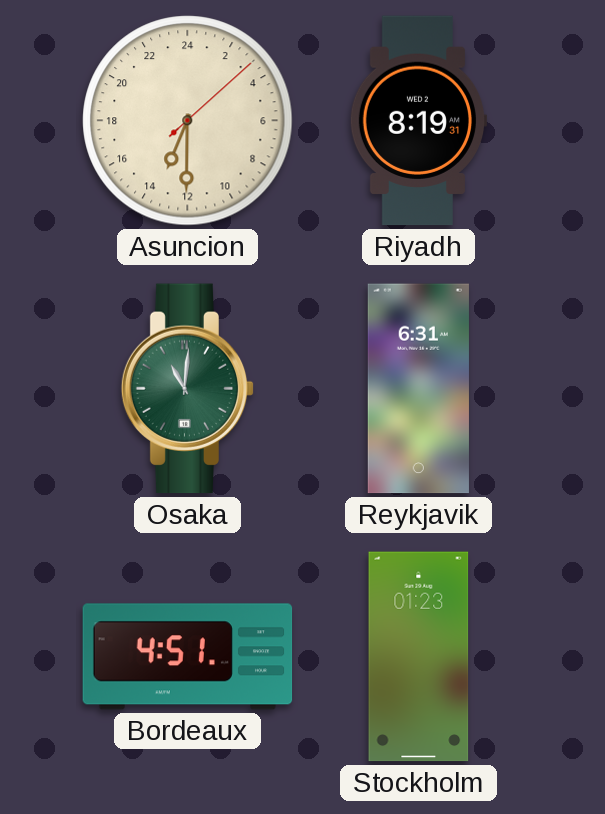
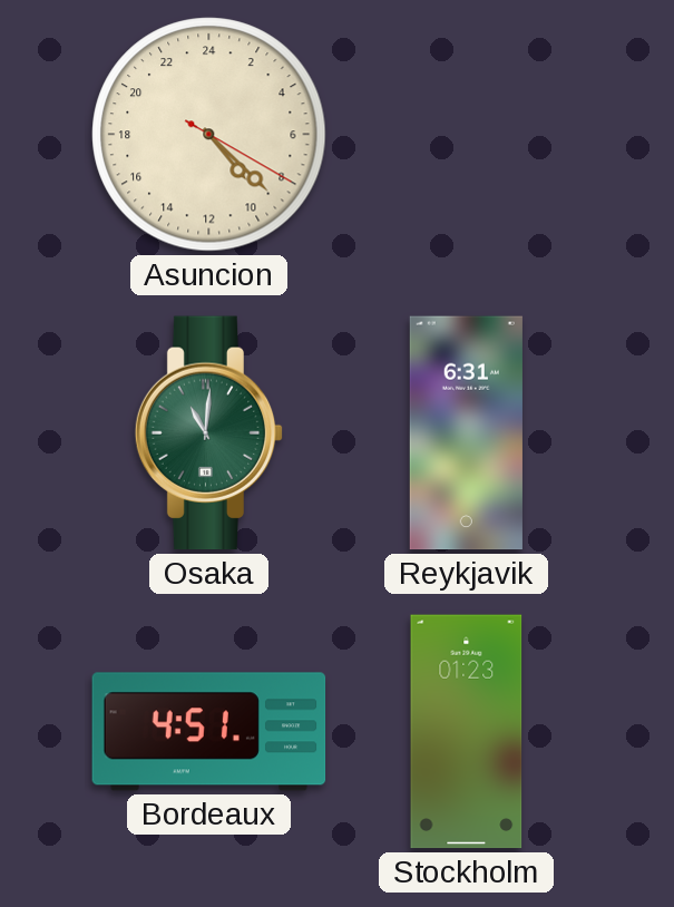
Asuncion: 13:30 -> 9:22
Riyadh: 8:19 -> none
